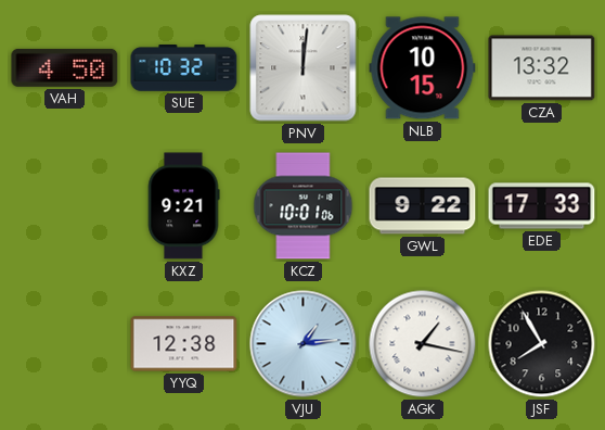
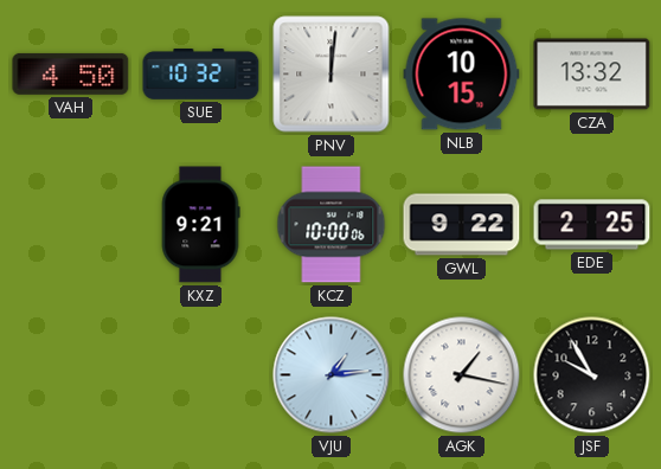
KCZ: 10:01 -> 10:00
EDE: 17:33 -> 2:25
YYQ: 12:38 -> none
JSF: 7:55 -> 9:55
